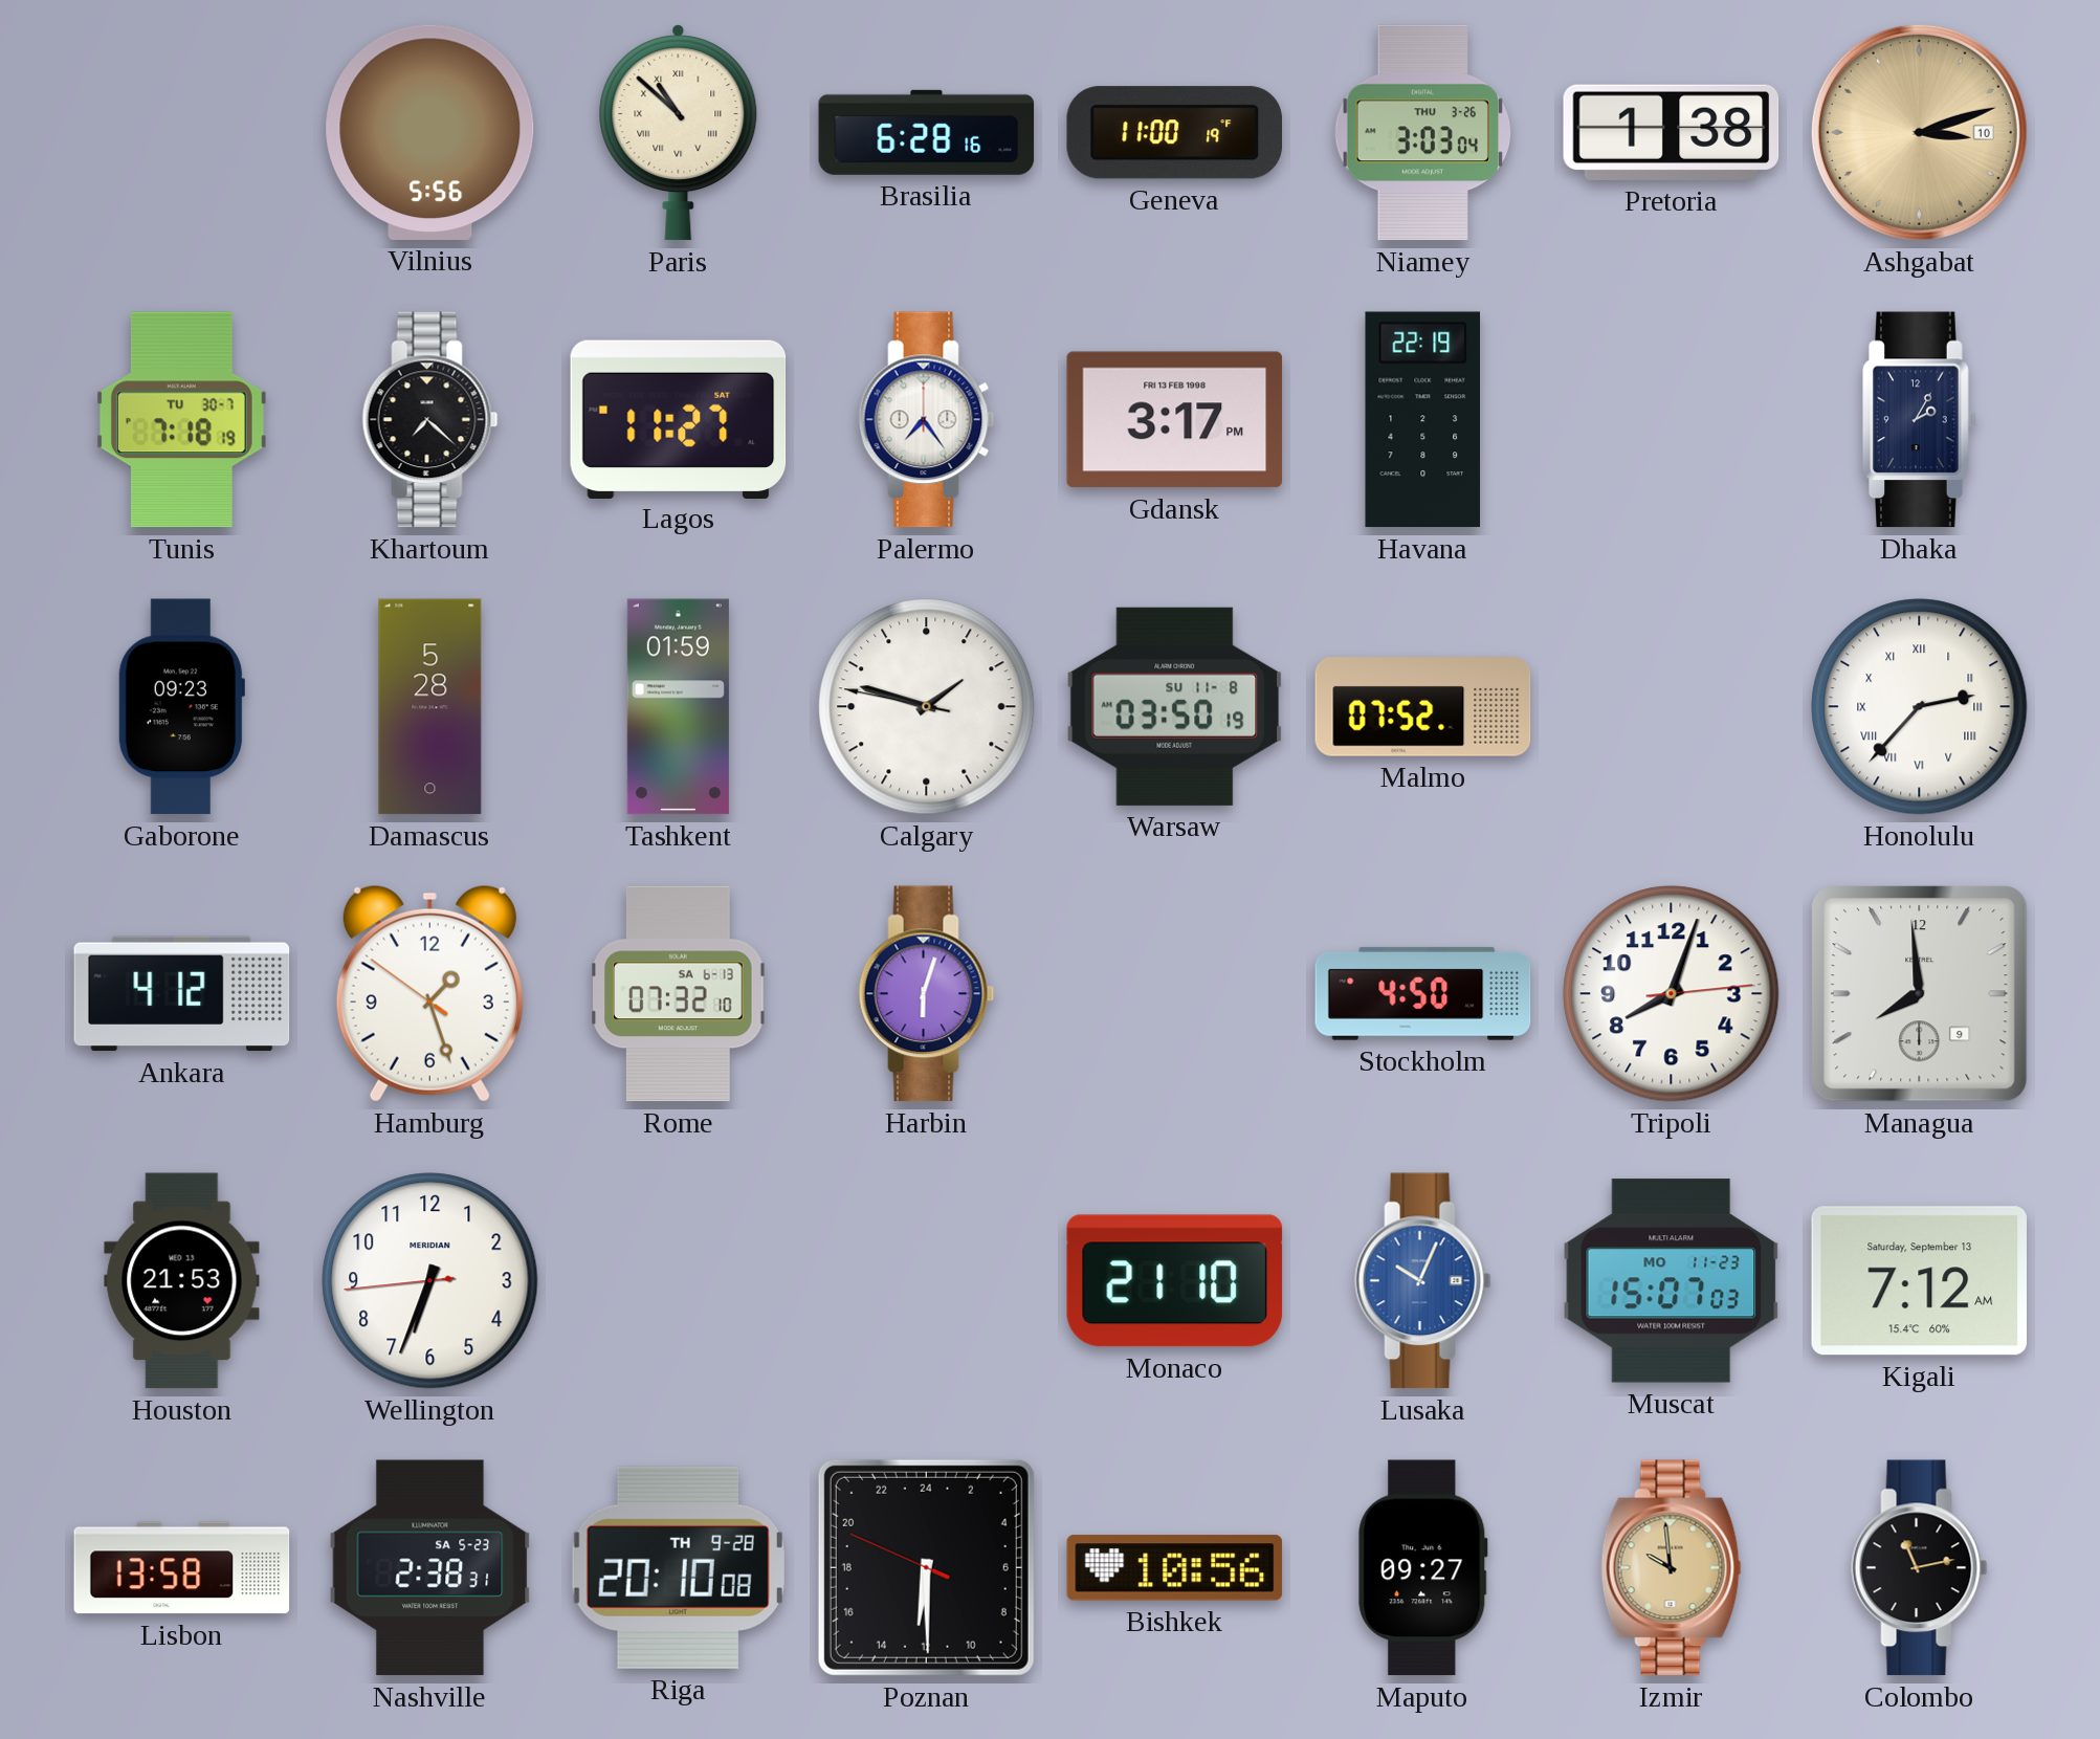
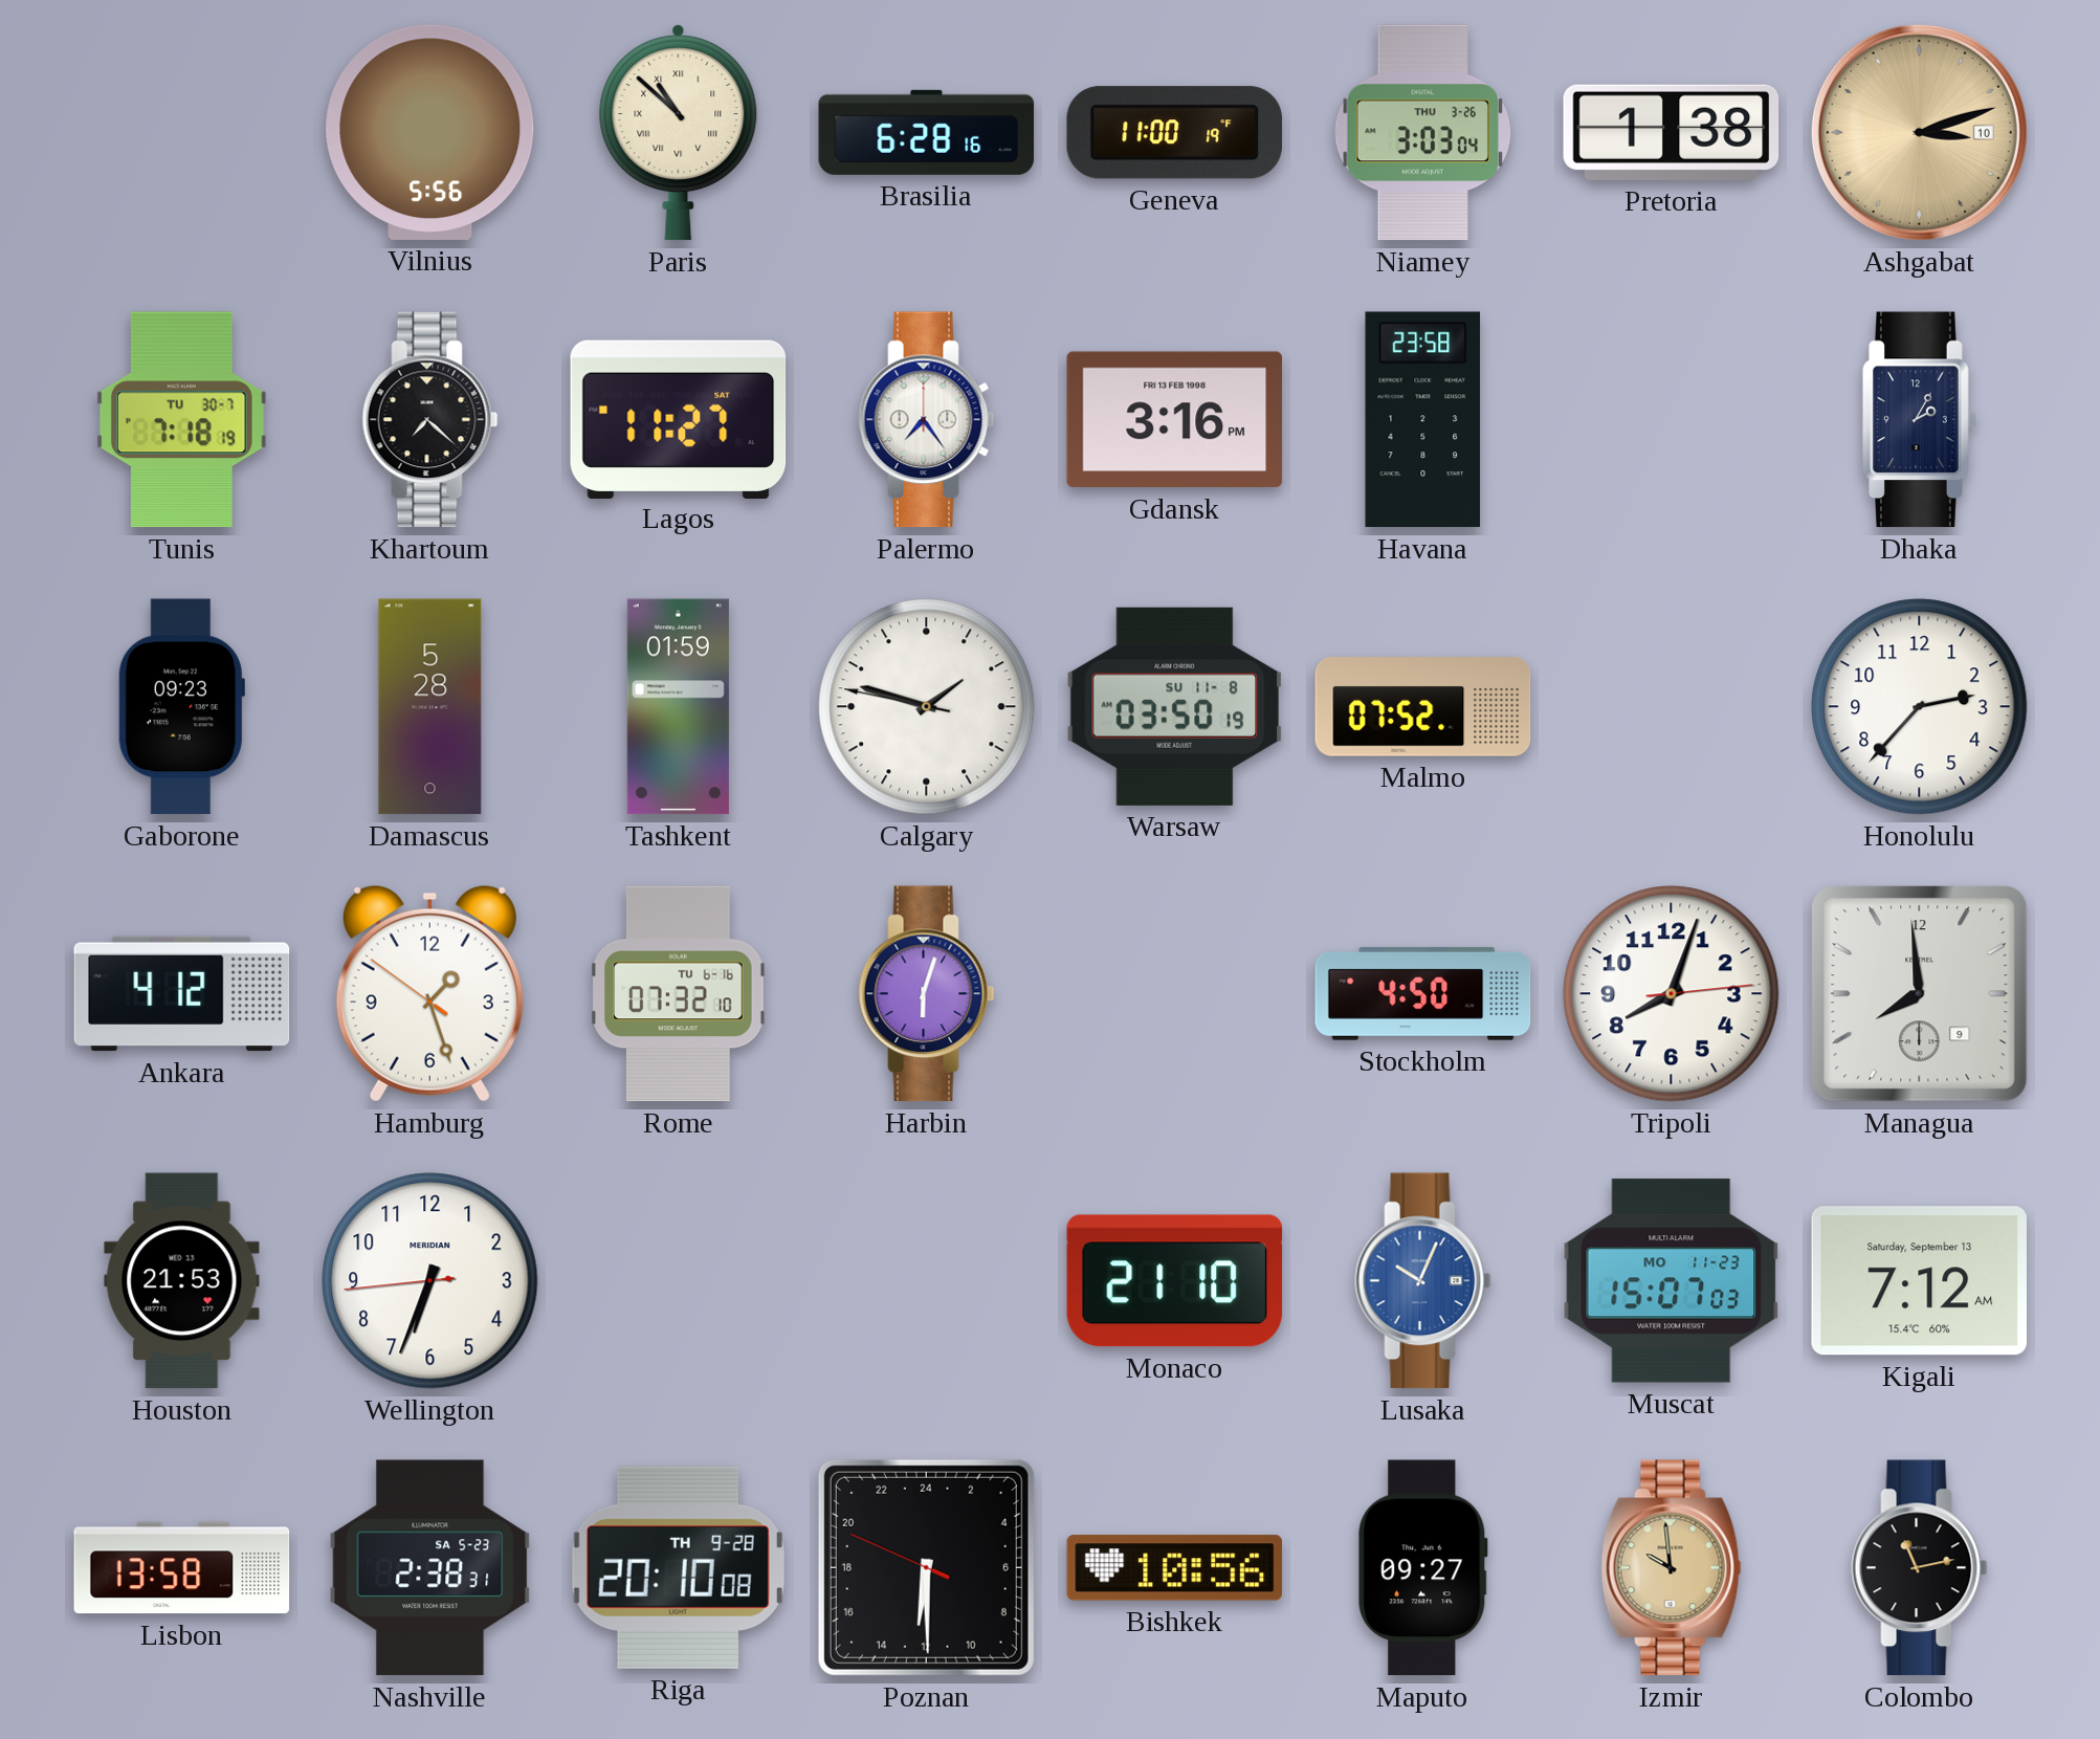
Gdansk: 3:17 -> 3:16
Havana: 22:19 -> 23:58
Honolulu numerals: Roman -> Arabic
Rome date: SA 6-13 -> TU 6-16
